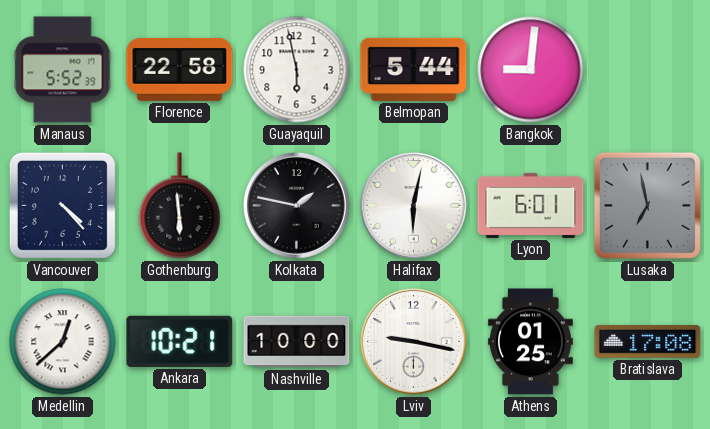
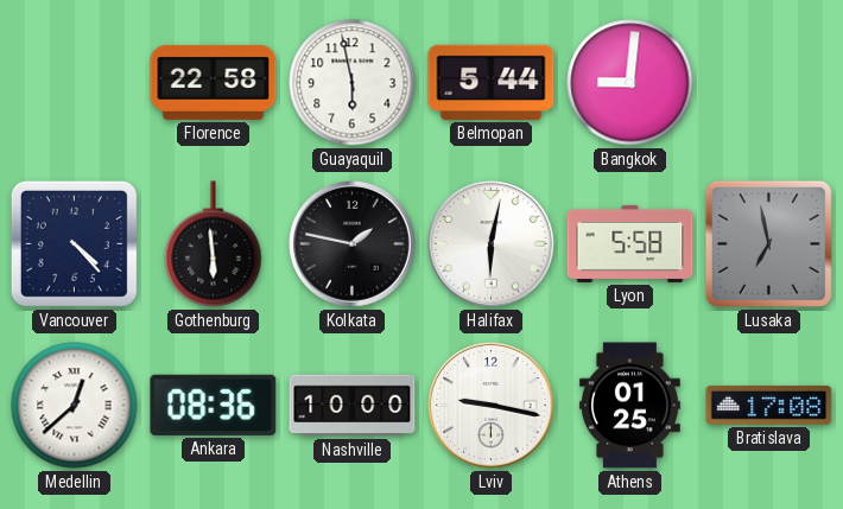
Manaus: 5:52 -> none
Lyon: 6:01 -> 5:58
Ankara: 10:21 -> 08:36
